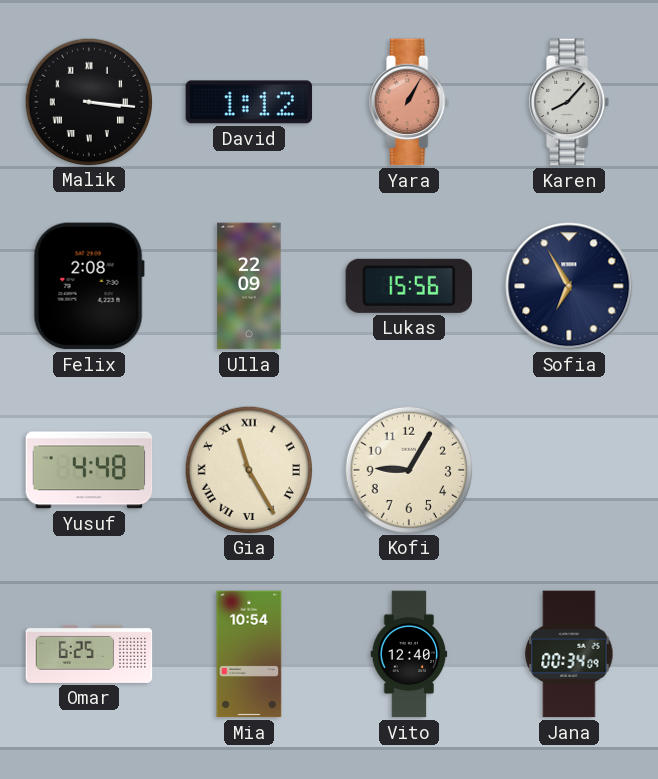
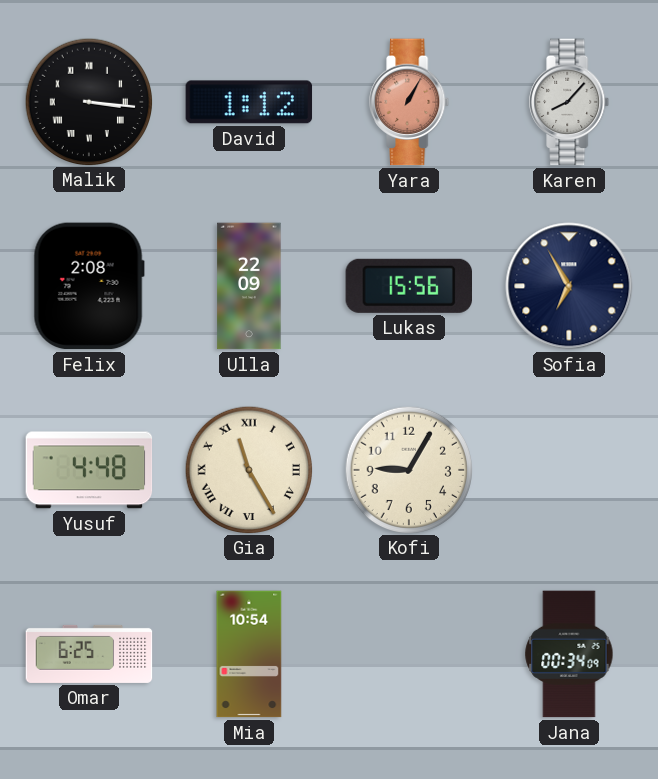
Vito: 12:40 -> none
